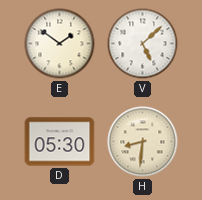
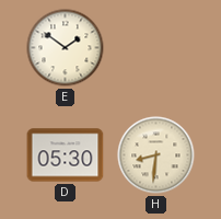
V: 5:08 -> none
